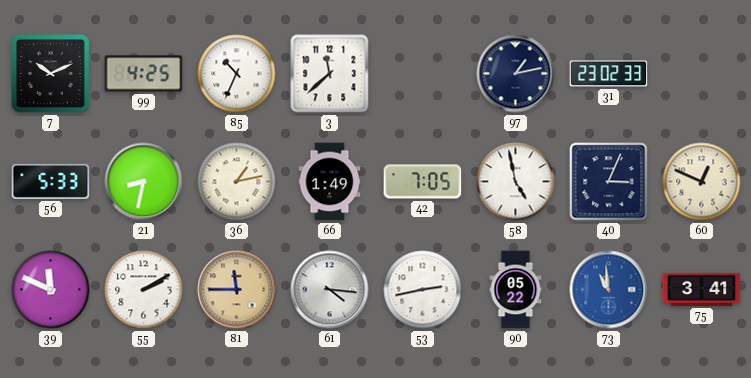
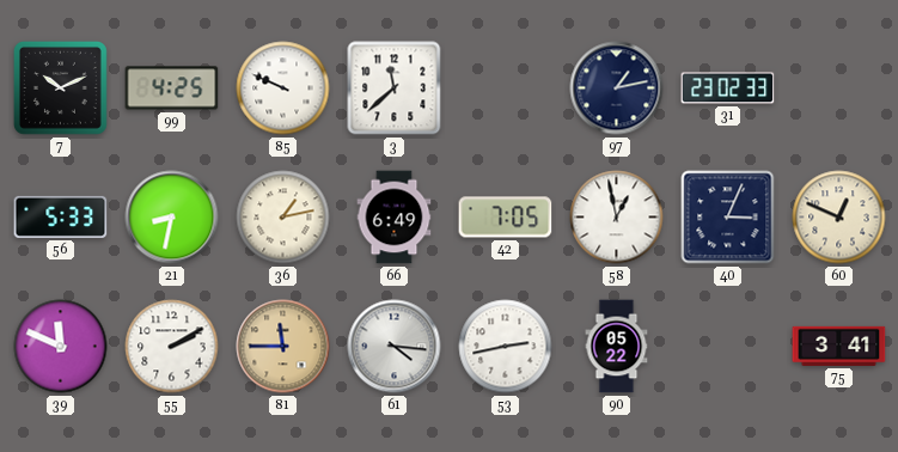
85: 10:34 -> 9:49
66: 1:49 -> 6:49
58: 4:58 -> 12:58
73: 10:59 -> none
